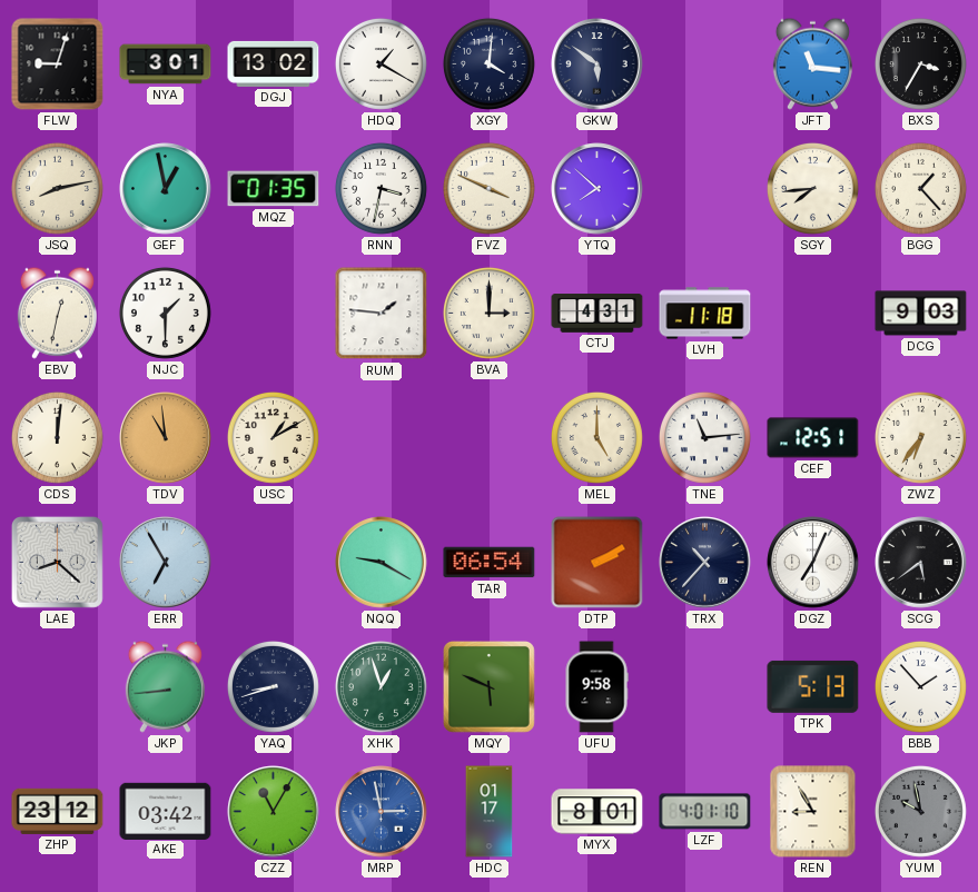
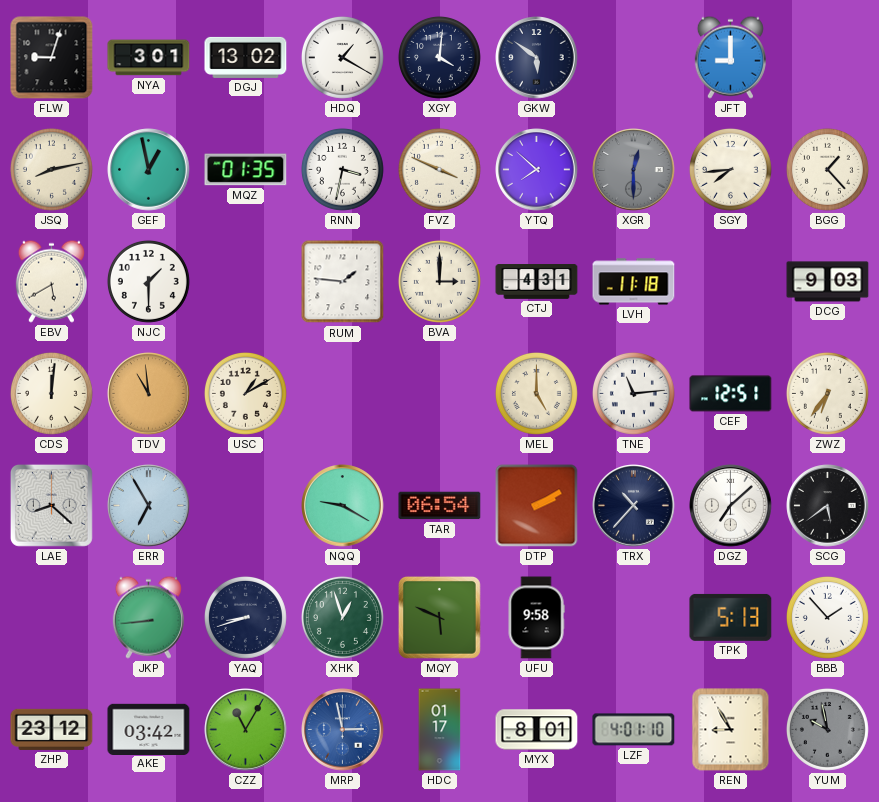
JFT: 11:16 -> 9:00
BXS: 3:35 -> none
XGR: none -> 12:30
EBV: 12:32 -> 5:40
DGZ: 7:04 -> 7:08
